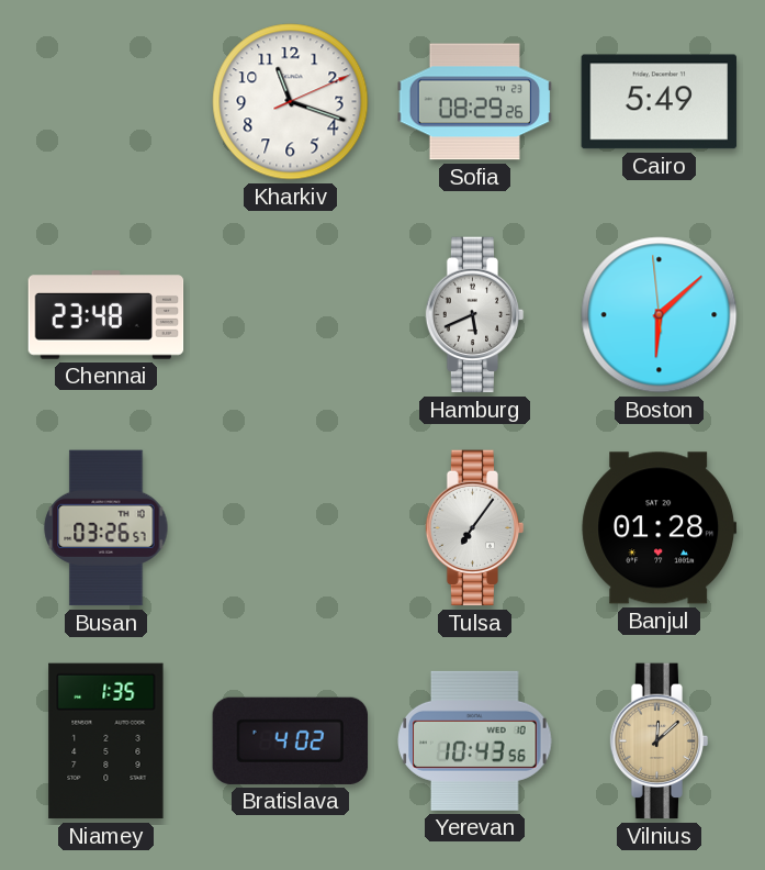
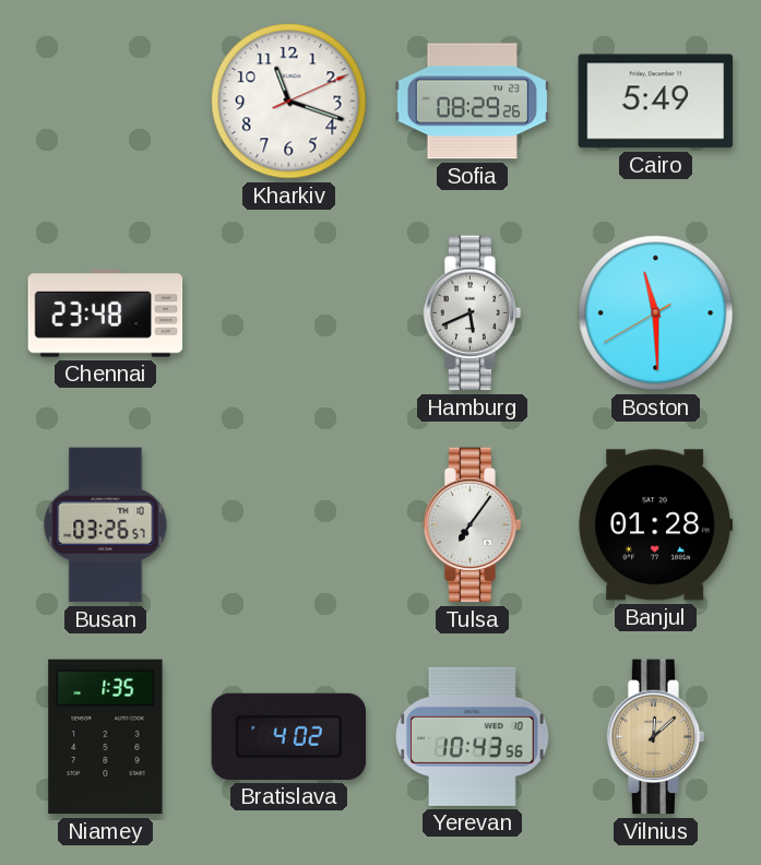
Boston: 6:07 -> 11:29
